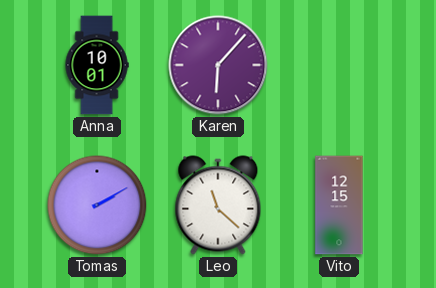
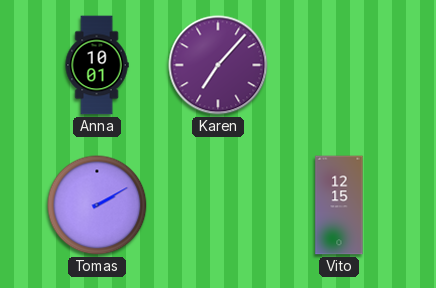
Karen: 6:07 -> 7:07
Leo: 11:22 -> none
